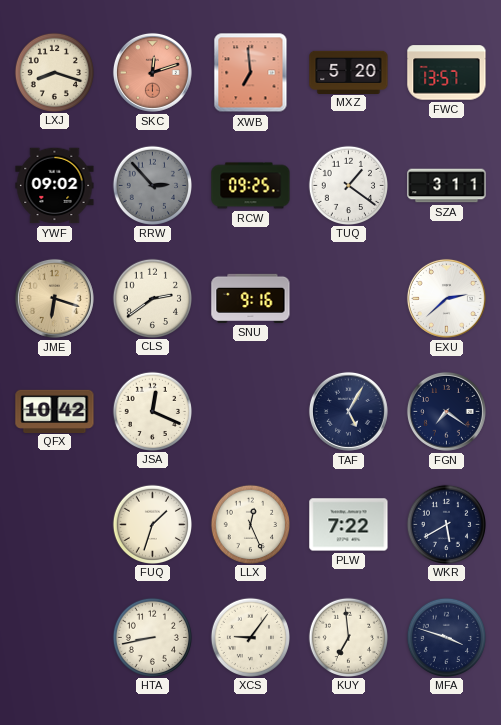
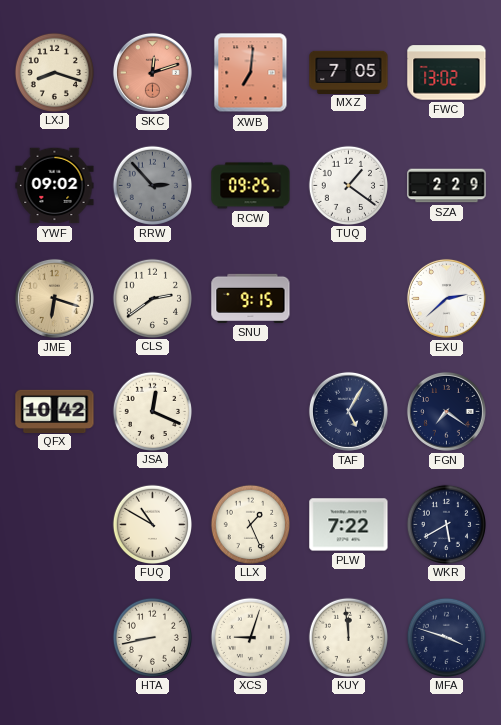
XWB: 6:59 -> 7:01
MXZ: 5:20 -> 7:05
FWC: 13:57 -> 13:02
SZA: 3:11 -> 2:29
SNU: 9:16 -> 9:15
FUQ: 1:33 -> 10:50
LLX: 12:26 -> 1:26
XCS: 9:06 -> 9:03
KUY: 6:59 -> 11:59
